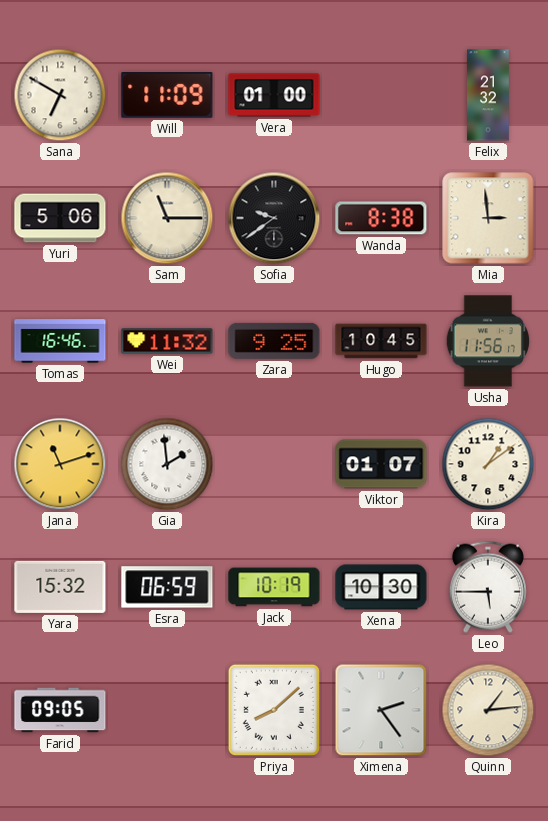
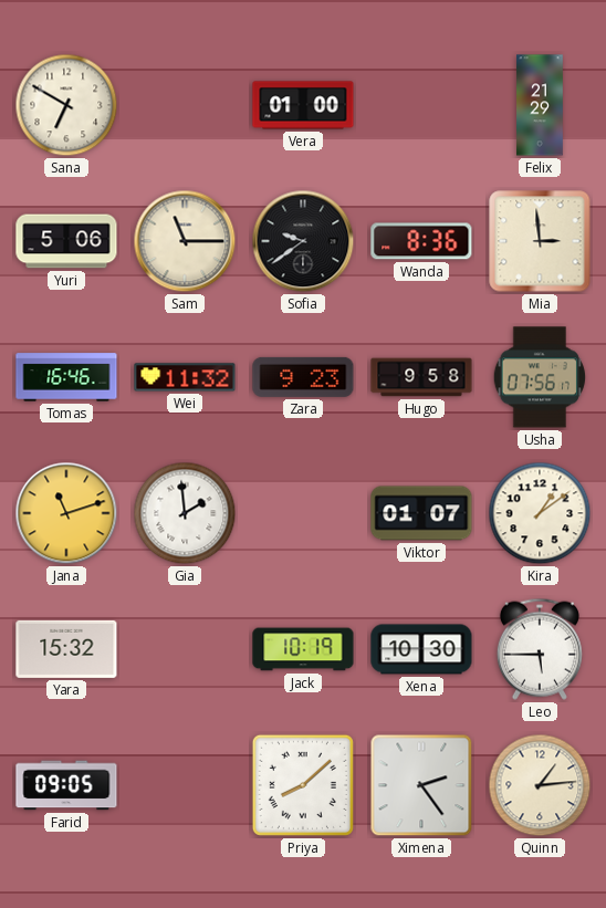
Will: 11:09 -> none
Felix: 21:32 -> 21:29
Wanda: 8:38 -> 8:36
Zara: 9:25 -> 9:23
Hugo: 10:45 -> 9:58
Usha: 11:56 -> 07:56
Esra: 06:59 -> none
